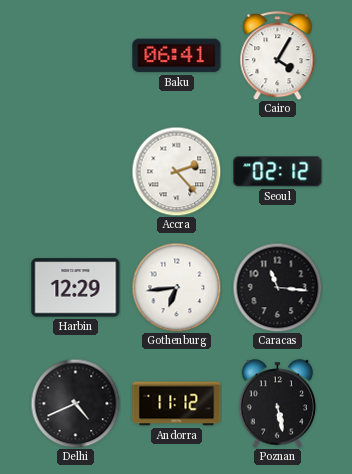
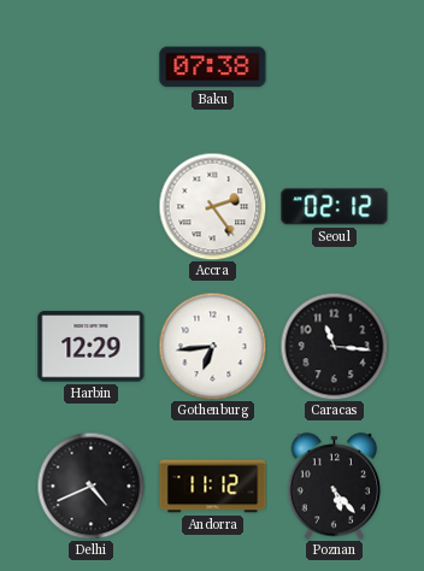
Baku: 06:41 -> 07:38
Cairo: 4:05 -> none
Accra: 2:23 -> 2:24
Poznan: 5:28 -> 5:23
